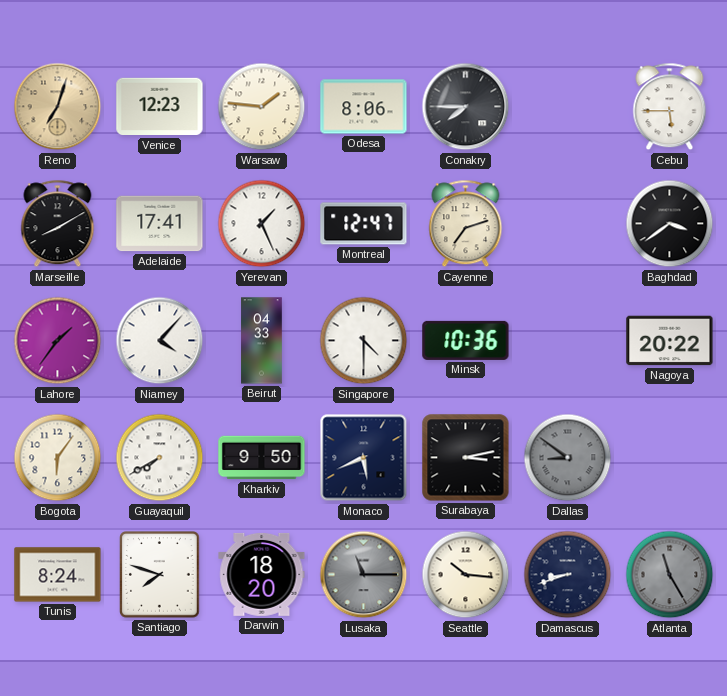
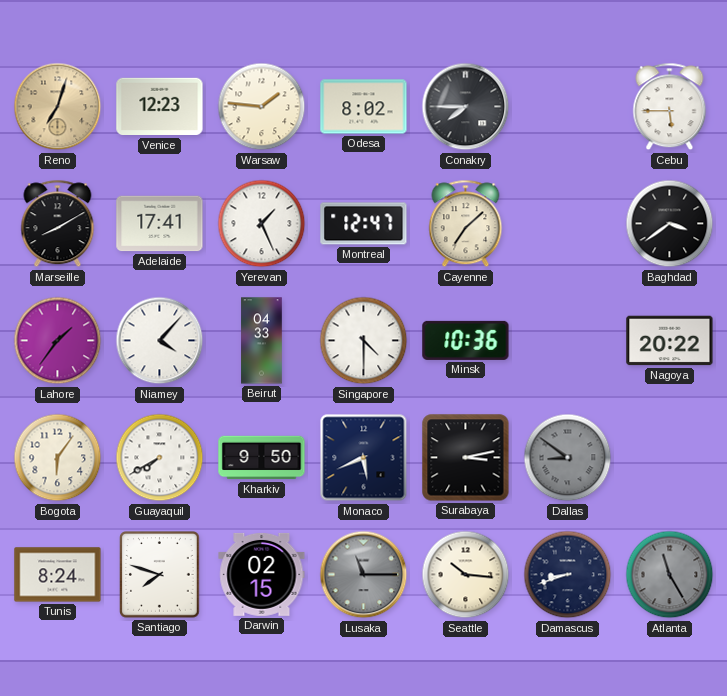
Odesa: 8:06 -> 8:02
Cayenne: 7:12 -> 7:08
Darwin: 18:20 -> 02:15
